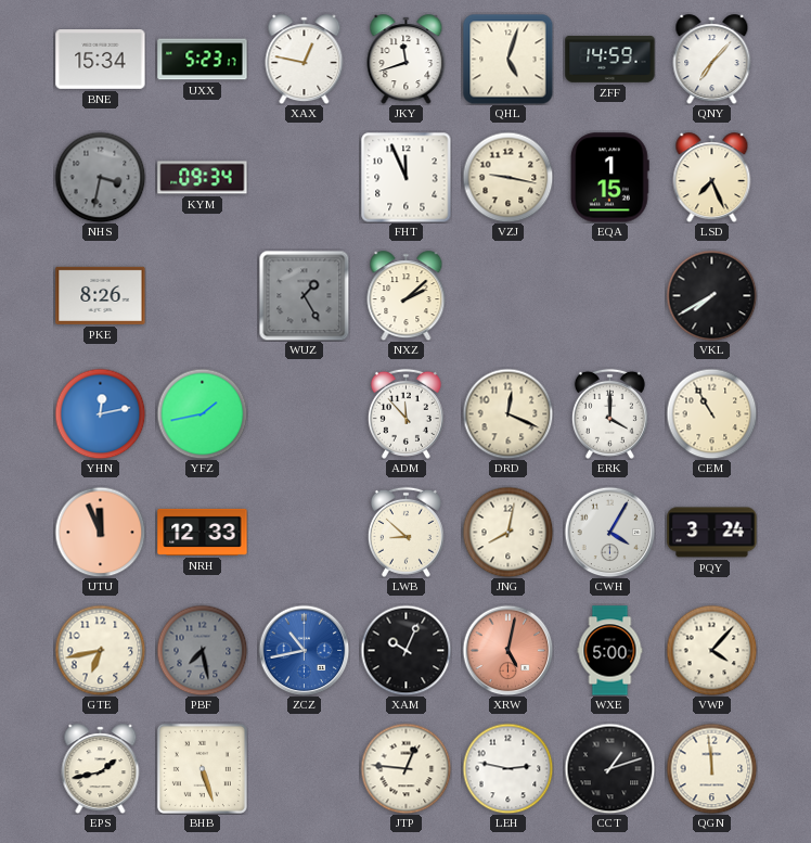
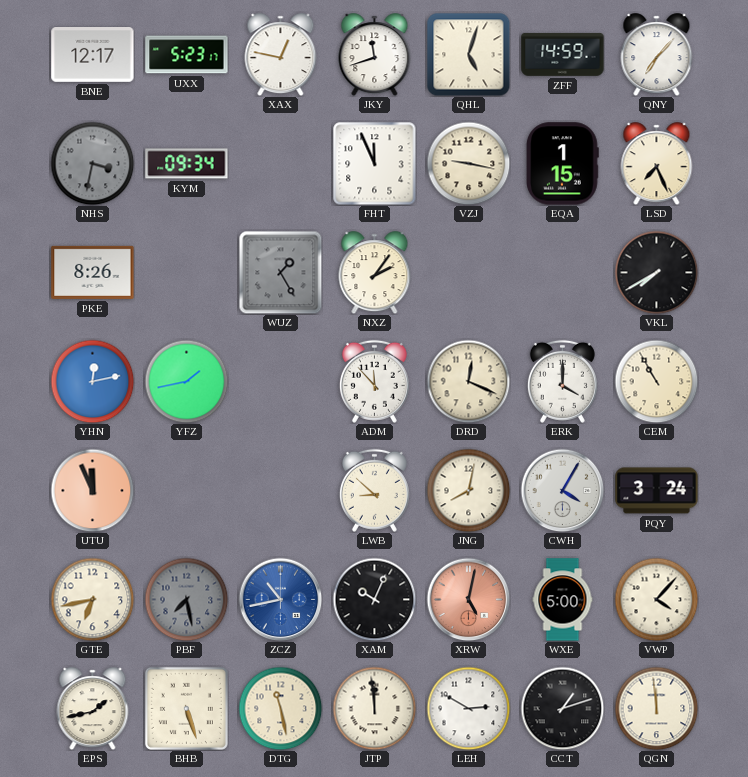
BNE: 15:34 -> 12:17
NXZ: 2:08 -> 2:06
NRH: 12:33 -> none
DTG: none -> 11:28
JTP: 12:46 -> 11:59
LEH: 2:47 -> 2:50
